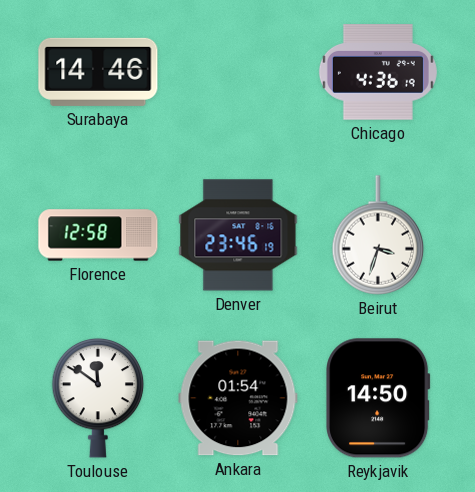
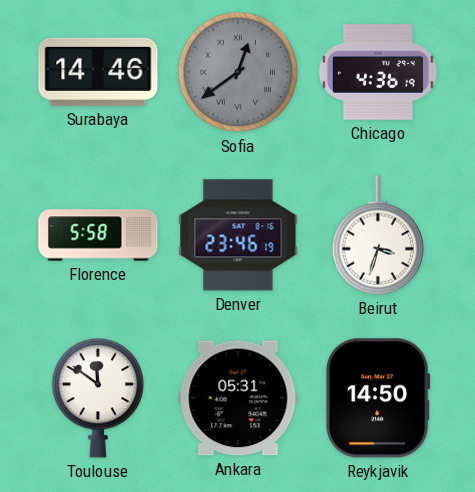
Sofia: none -> 12:39
Florence: 12:58 -> 5:58
Ankara: 01:54 -> 05:31
